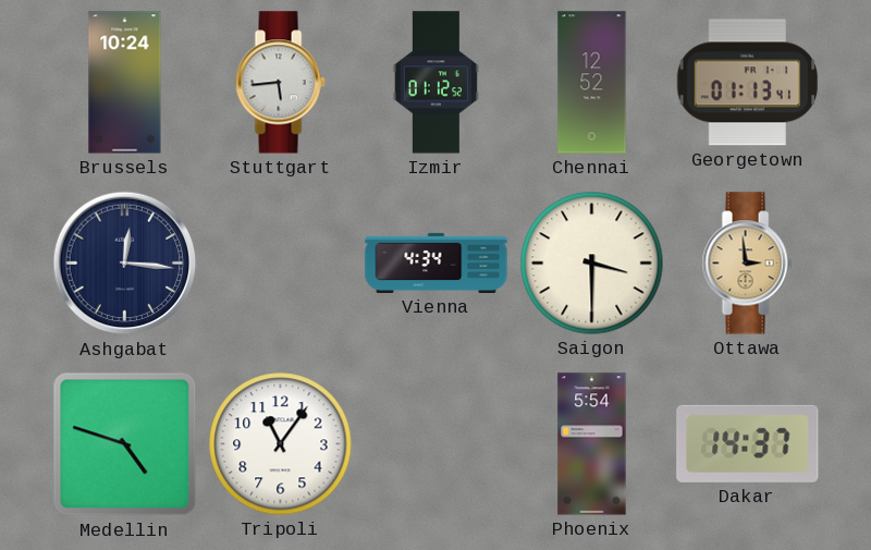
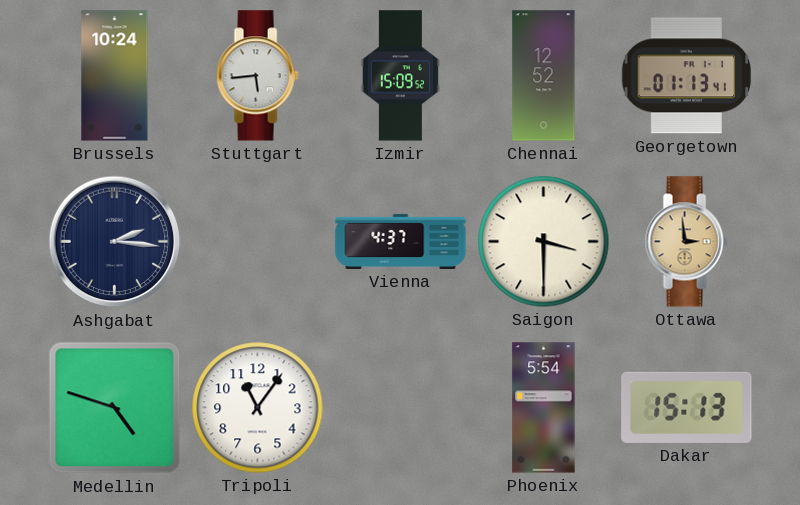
Izmir: 01:12 -> 15:09
Ashgabat: 12:16 -> 2:16
Vienna: 4:34 -> 4:37
Dakar: 14:37 -> 15:13
